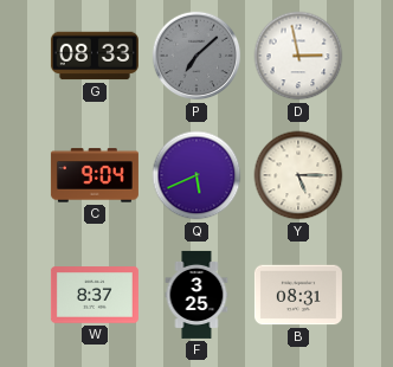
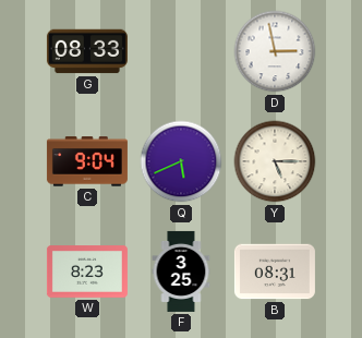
P: 7:08 -> none
W: 8:37 -> 8:23
